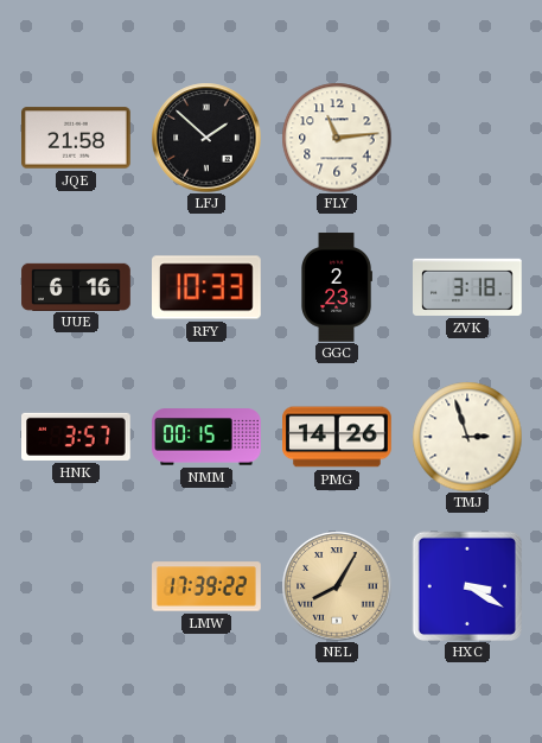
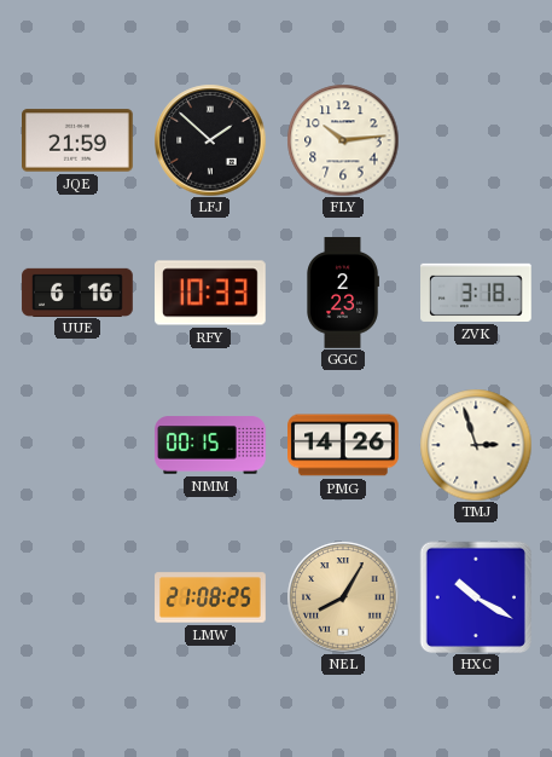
JQE: 21:58 -> 21:59
FLY: 11:14 -> 10:14
HNK: 3:57 -> none
LMW: 17:39 -> 21:08
HXC: 3:20 -> 10:20
